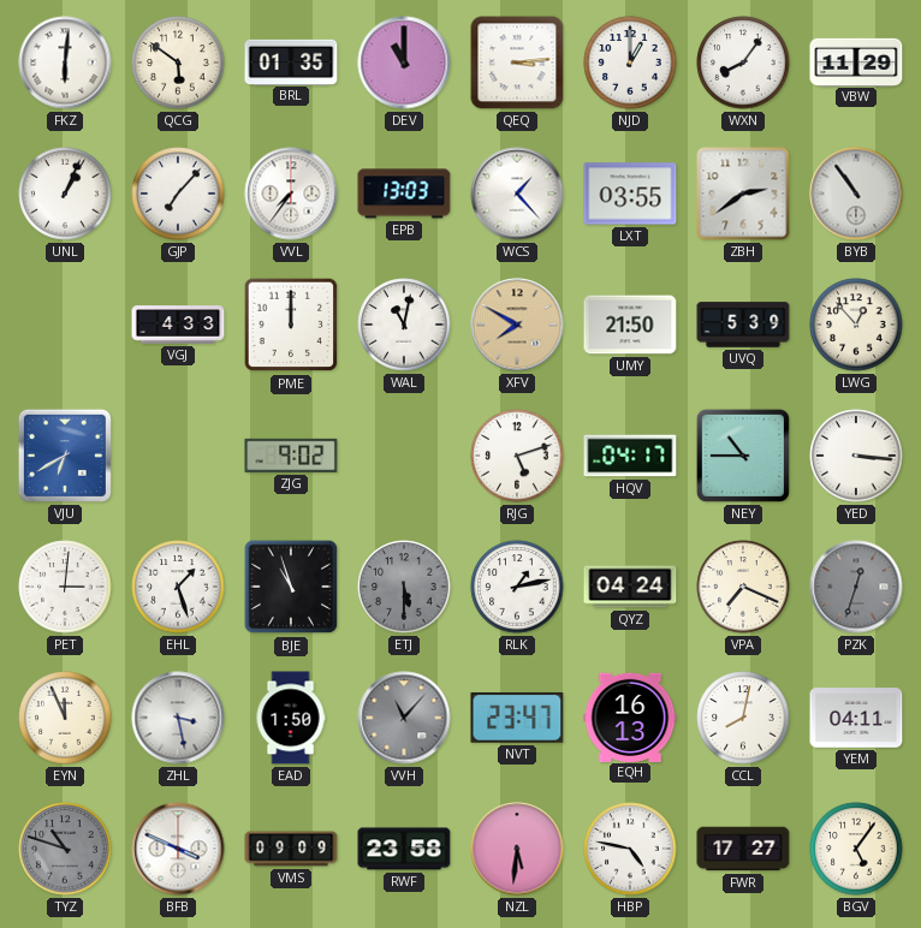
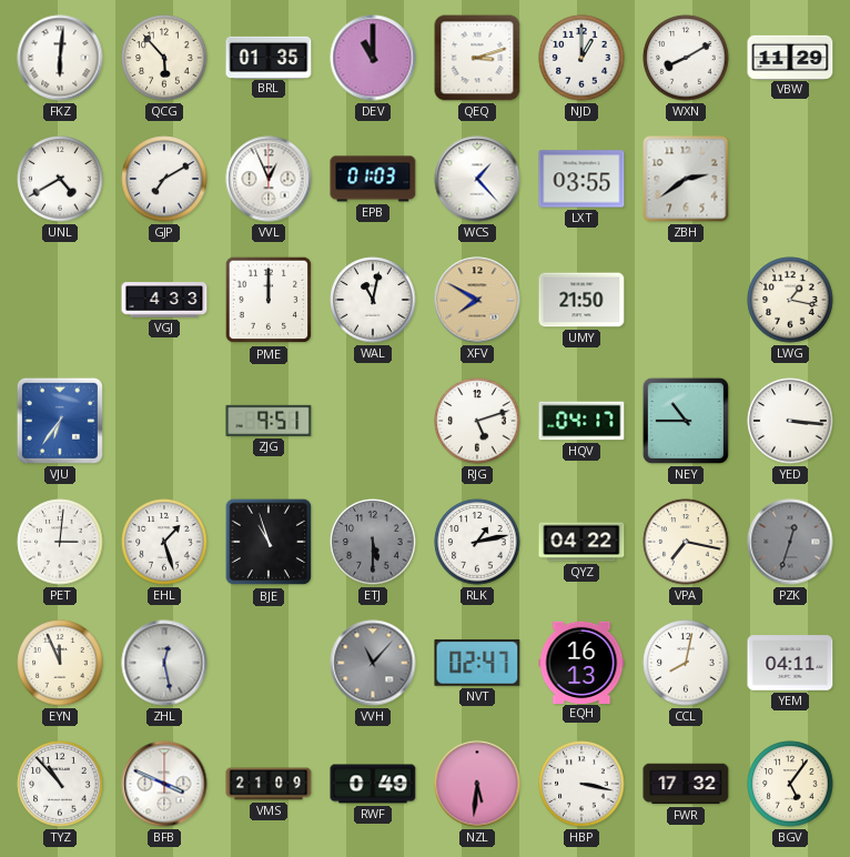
QCG: 5:51 -> 5:53
QEQ: 3:14 -> 3:12
WXN: 8:06 -> 8:10
UNL: 1:04 -> 4:40
GJP: 7:07 -> 7:10
VVL: 7:36 -> 12:56
EPB: 13:03 -> 01:03
BYB: 10:54 -> none
UVQ: 5:39 -> none
LWG: 12:53 -> 1:17
VJU: 6:40 -> 6:36
ZJG: 9:02 -> 9:51
QYZ: 04:24 -> 04:22
VPA: 7:19 -> 7:17
ZHL: 3:28 -> 12:28
EAD: 1:50 -> none
NVT: 23:47 -> 02:47
TYZ: 10:48 -> 10:53
TYZ dial: grey -> white
VMS: 09:09 -> 21:09
RWF: 23:58 -> 0:49
HBP: 4:47 -> 3:17
FWR: 17:27 -> 17:32
